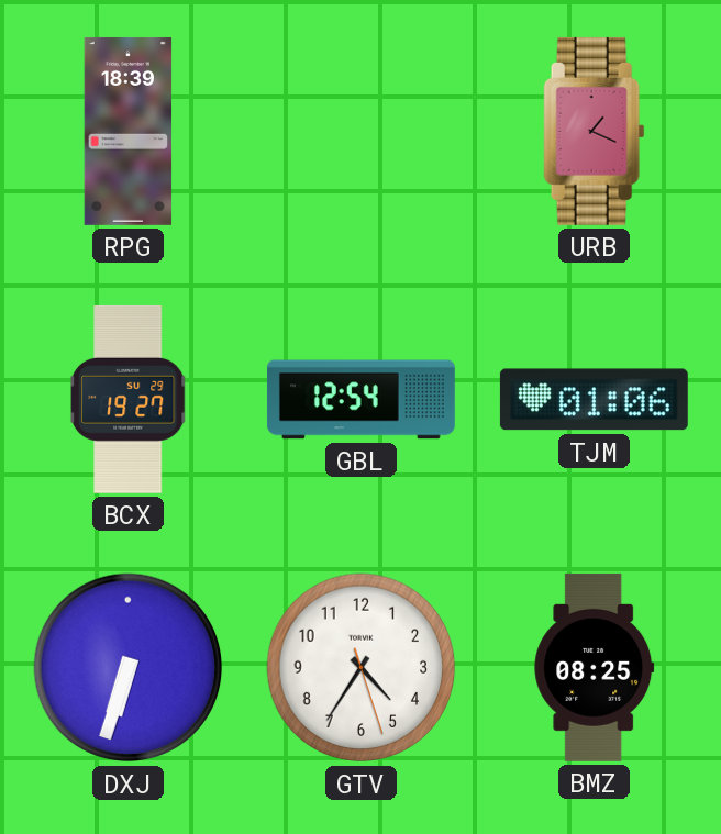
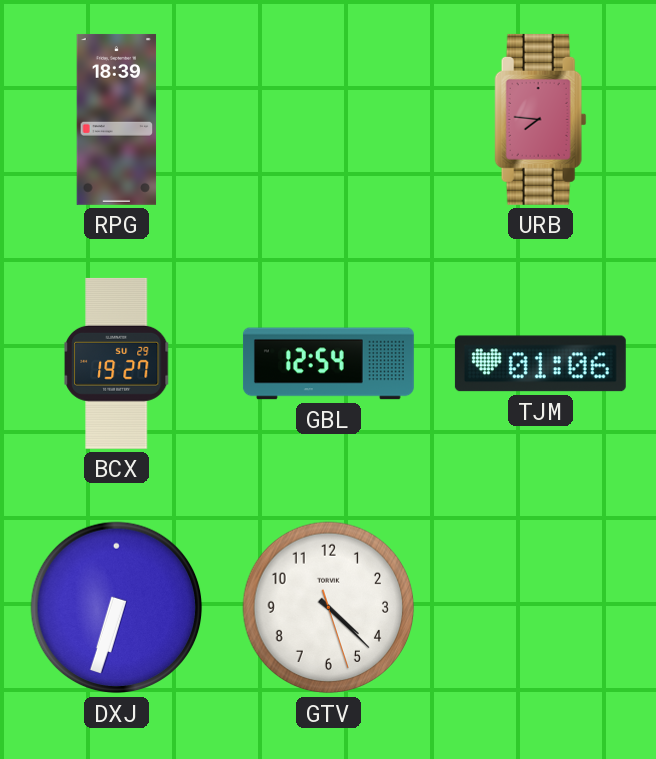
URB: 1:19 -> 7:46
GTV: 4:35 -> 4:22
BMZ: 08:25 -> none
